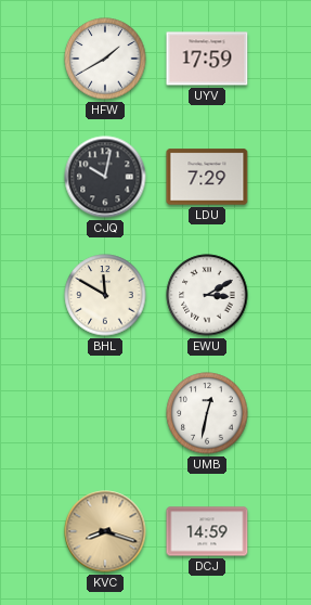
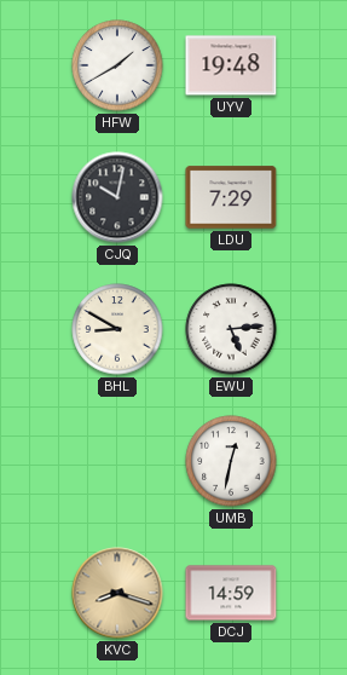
UYV: 17:59 -> 19:48
BHL: 11:50 -> 8:50
EWU: 3:10 -> 5:14
